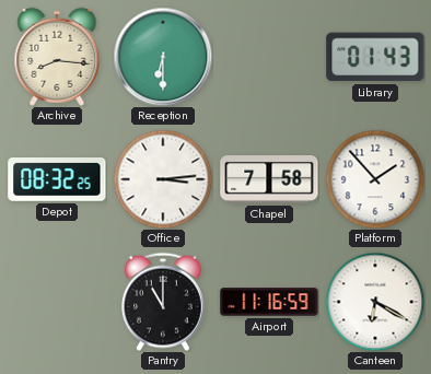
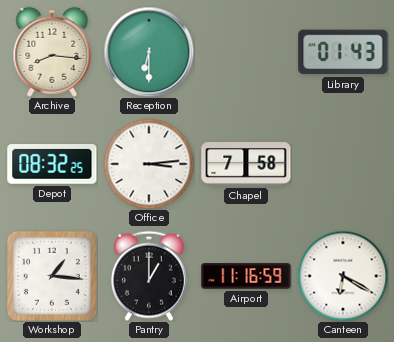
Platform: 1:53 -> none
Workshop: none -> 1:16
Pantry: 11:00 -> 1:00
